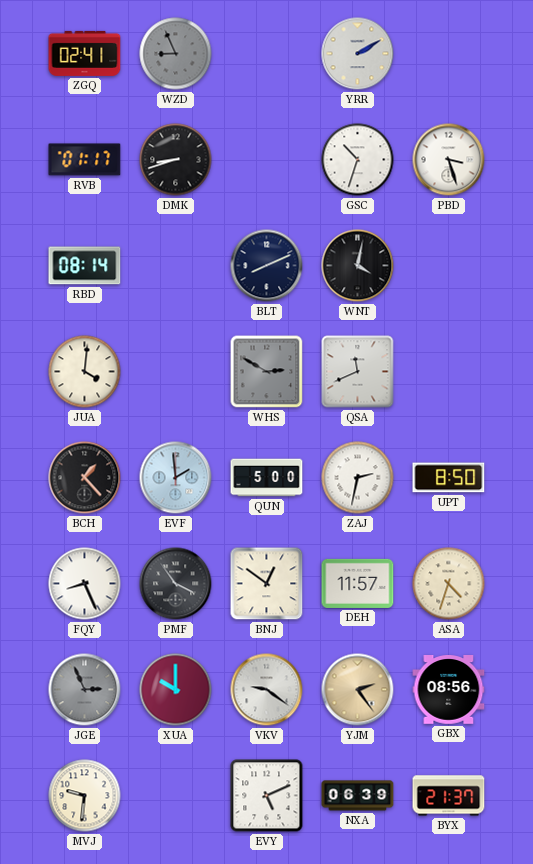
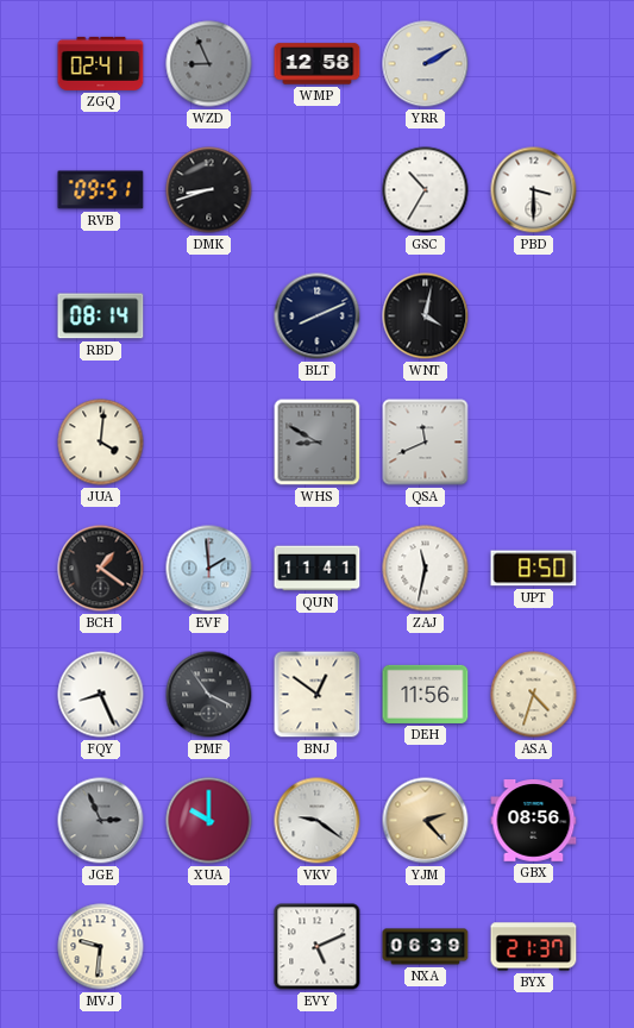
WMP: none -> 12:58
RVB: 01:17 -> 09:51
GSC: 10:33 -> 10:35
PBD: 3:27 -> 3:30
WHS: 2:50 -> 8:50
BCH: 1:23 -> 1:21
QUN: 5:00 -> 11:41
ZAJ: 2:32 -> 11:32
DEH: 11:57 -> 11:56
YJM: 2:24 -> 2:23
